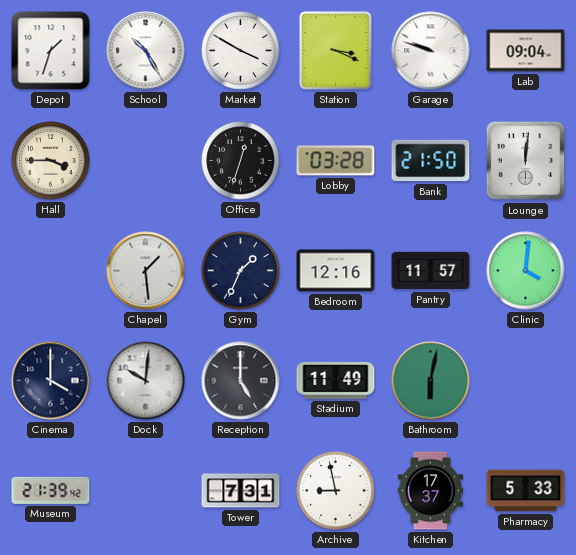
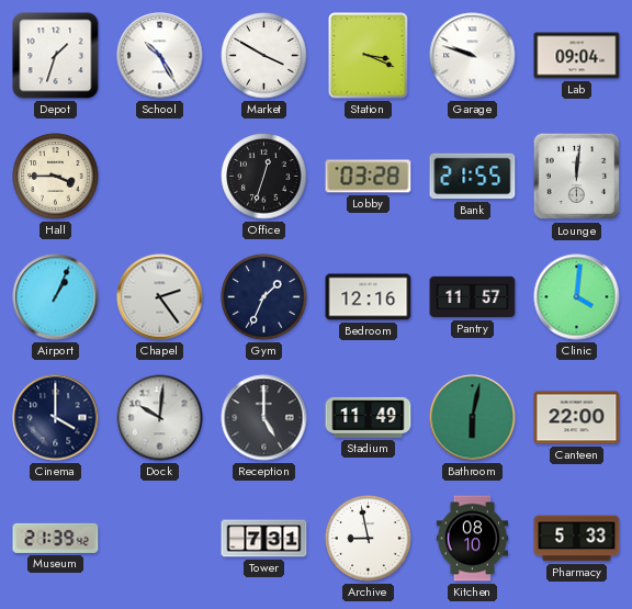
Bank: 21:50 -> 21:55
Airport: none -> 1:04
Chapel: 1:29 -> 2:24
Canteen: none -> 22:00
Kitchen: 17:37 -> 08:10
